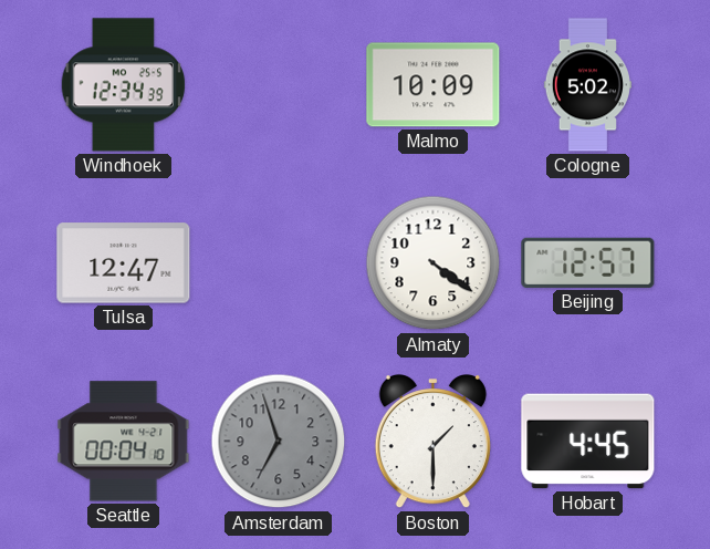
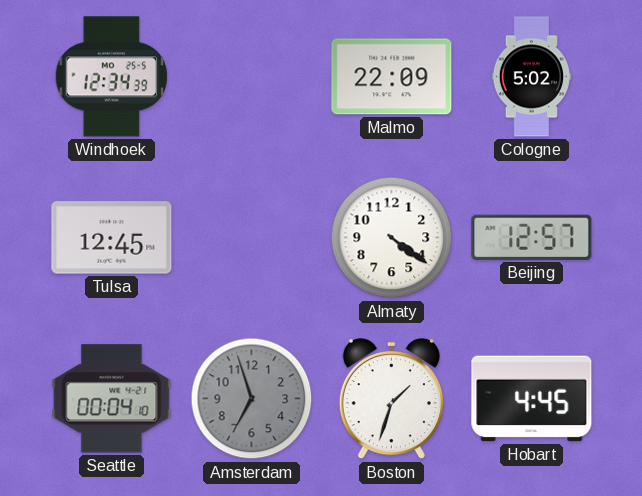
Malmo: 10:09 -> 22:09
Tulsa: 12:47 -> 12:45
Boston: 1:30 -> 1:33
